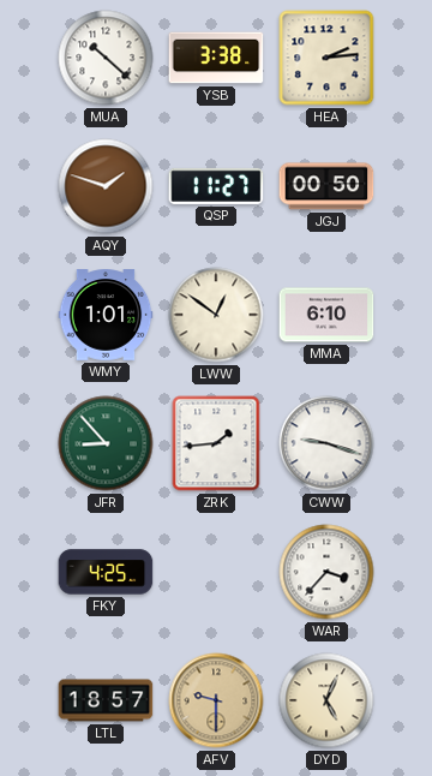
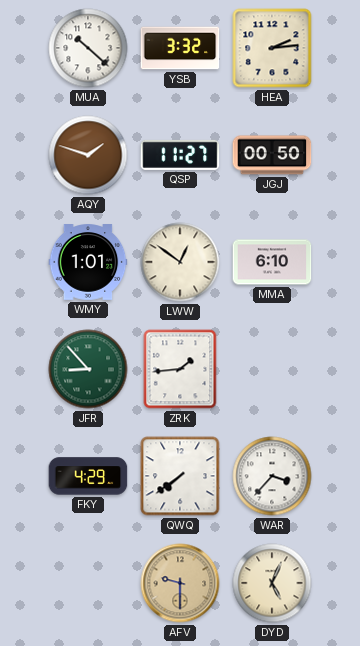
YSB: 3:38 -> 3:32
CWW: 9:18 -> none
FKY: 4:25 -> 4:29
QWQ: none -> 7:39
LTL: 18:57 -> none
